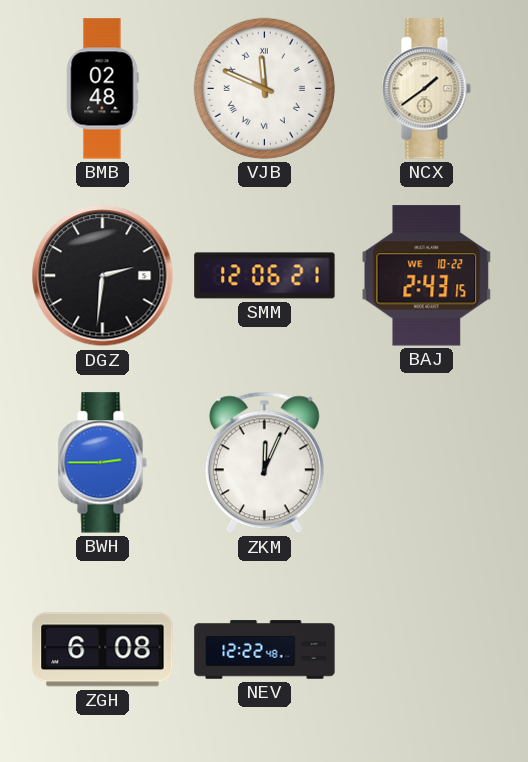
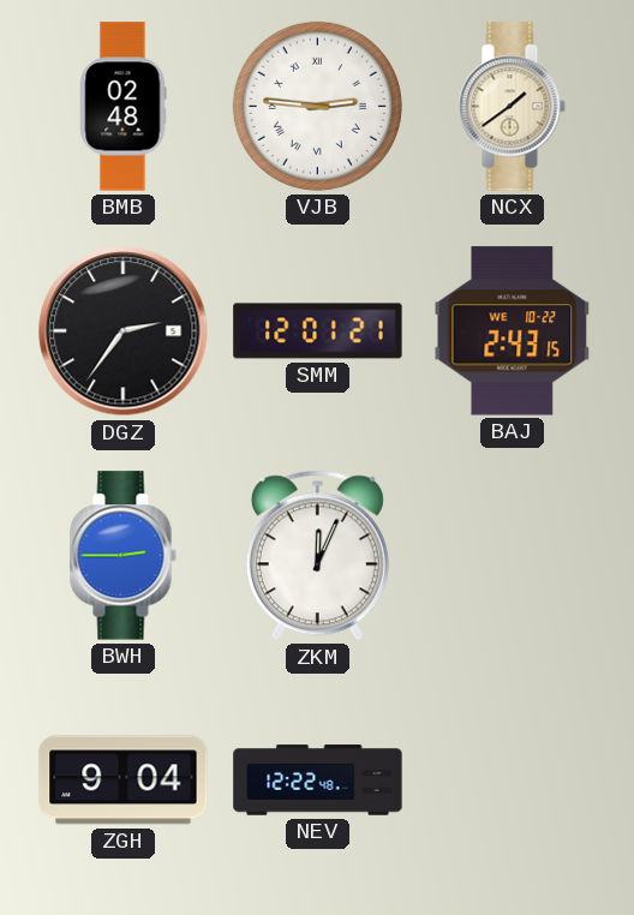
VJB: 11:49 -> 2:46
DGZ: 2:31 -> 2:36
SMM: 12:06 -> 12:01
ZGH: 6:08 -> 9:04
